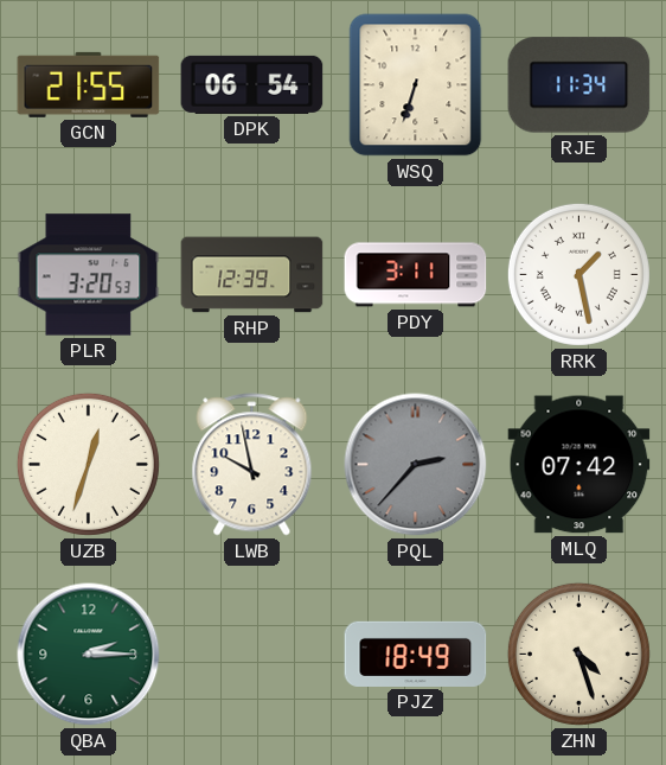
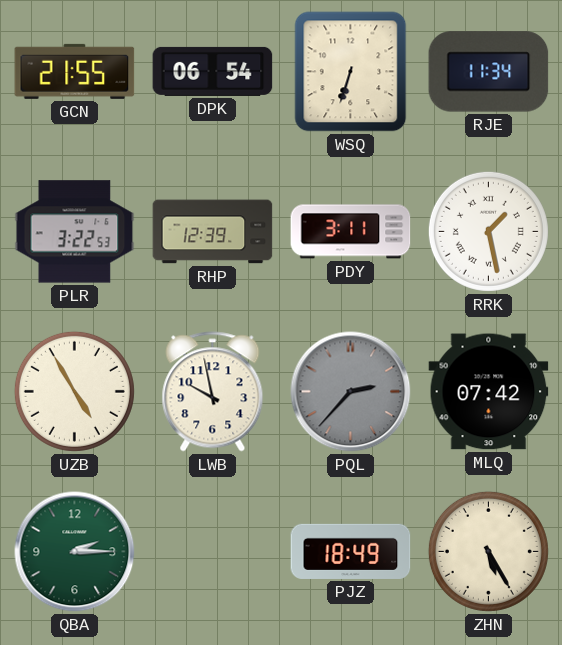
PLR: 3:20 -> 3:22
UZB: 12:33 -> 4:55
ZHN: 4:27 -> 5:25
